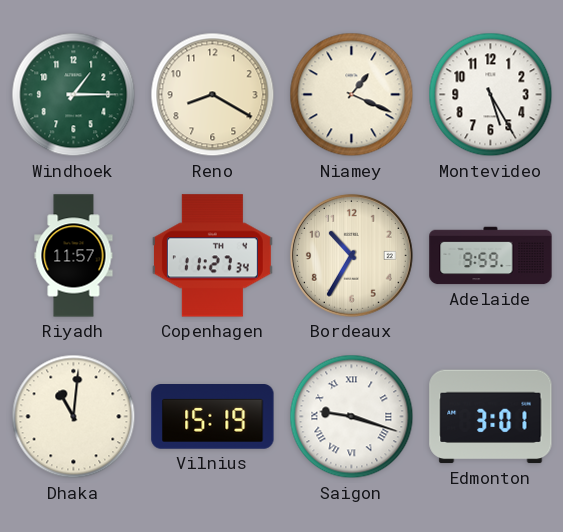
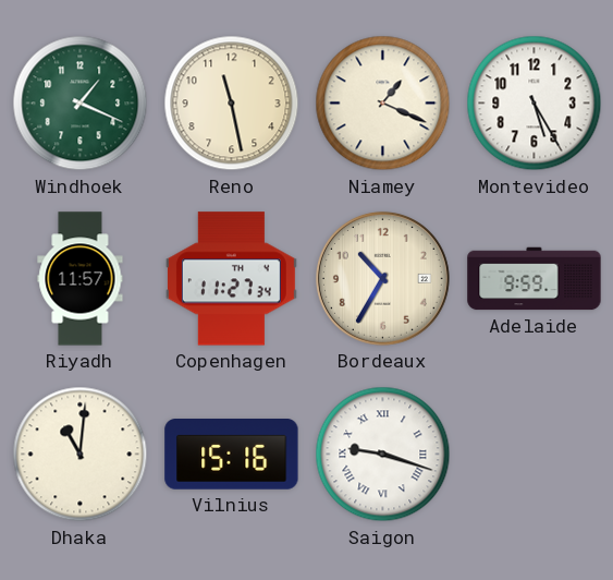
Windhoek: 1:15 -> 1:19
Reno: 8:20 -> 11:28
Vilnius: 15:19 -> 15:16
Edmonton: 3:01 -> none
